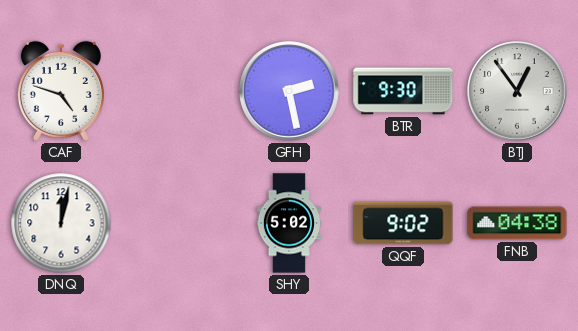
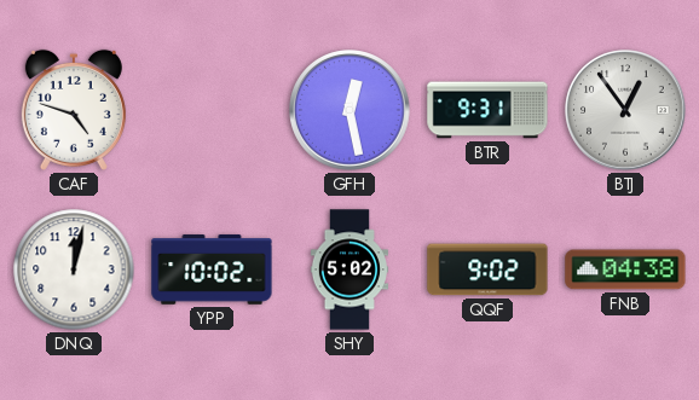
GFH: 2:28 -> 12:28
BTR: 9:30 -> 9:31
YPP: none -> 10:02
